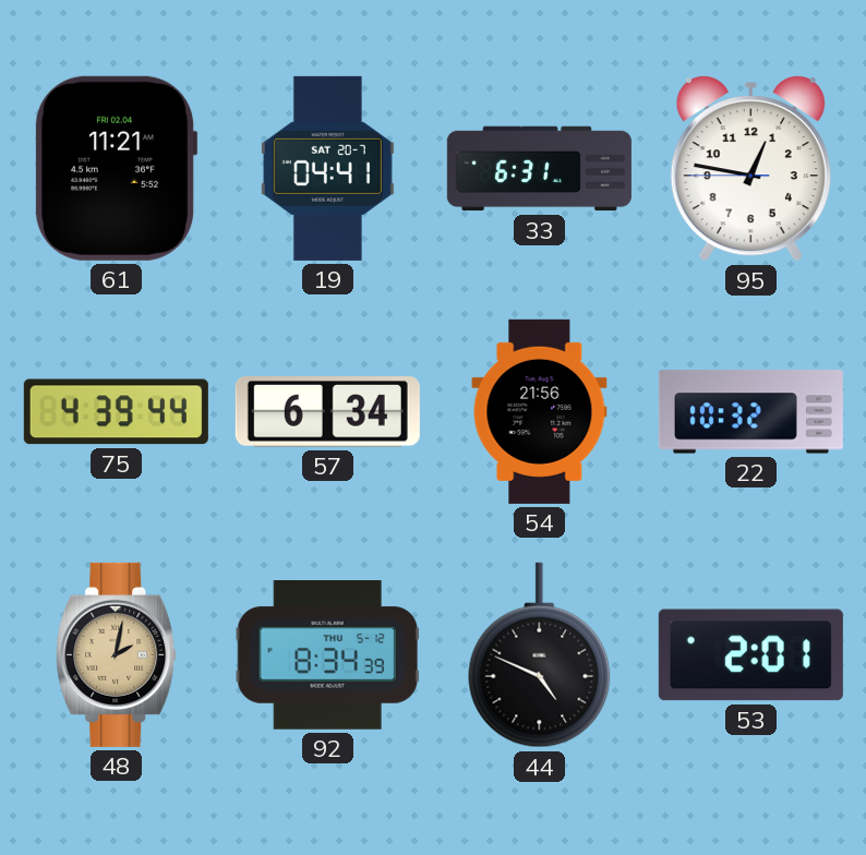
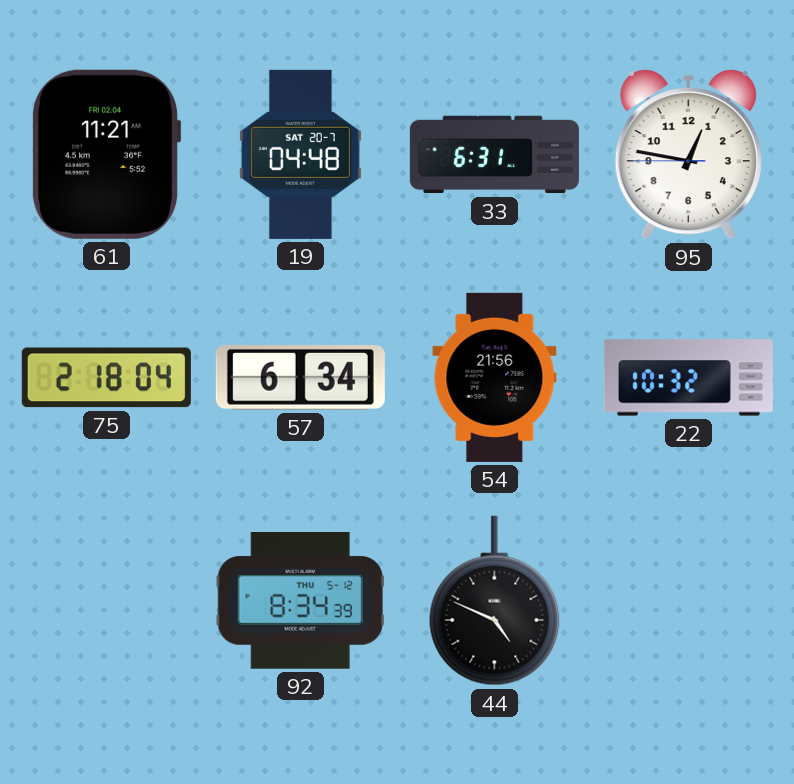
19: 04:41 -> 04:48
75: 4:39 -> 2:18
48: 2:02 -> none
53: 2:01 -> none
